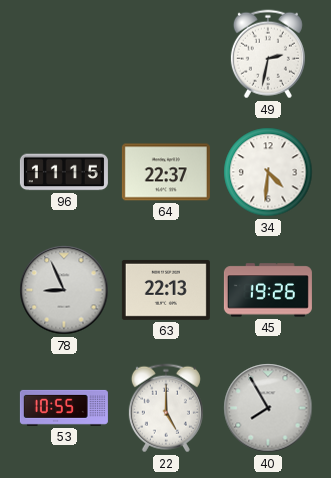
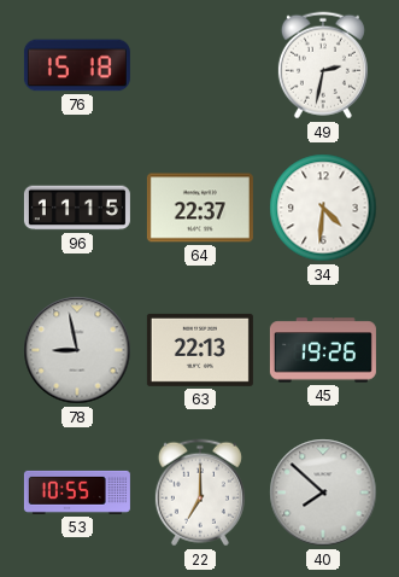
76: none -> 15:18
78: 8:56 -> 8:58
22: 5:00 -> 7:00
40: 7:55 -> 7:52
